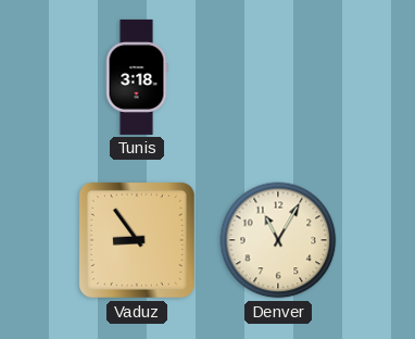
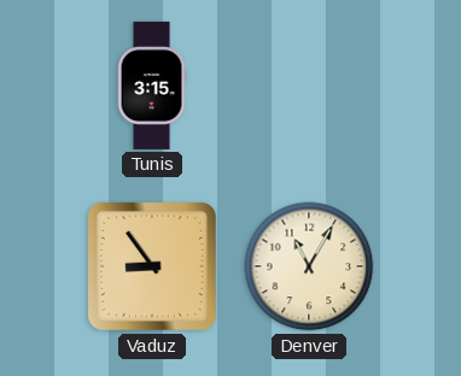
Tunis: 3:18 -> 3:15
